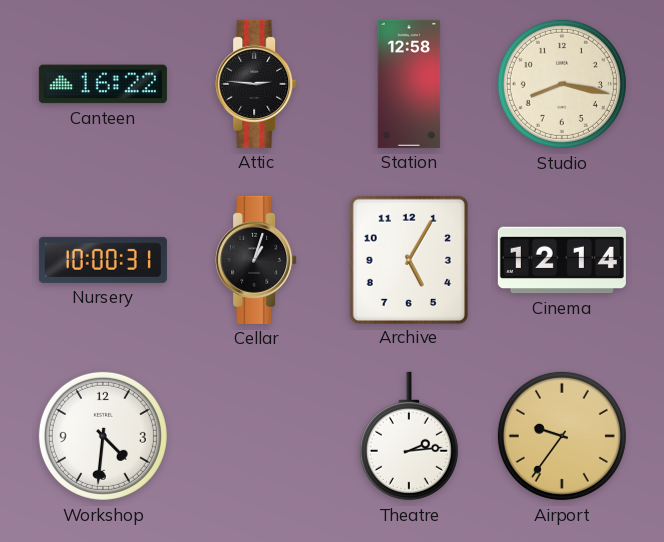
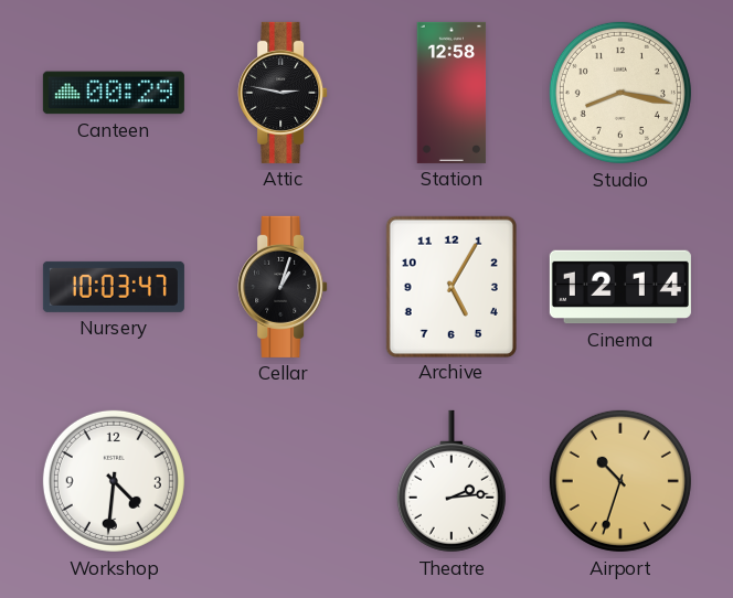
Canteen: 16:22 -> 00:29
Attic: 2:46 -> 2:47
Nursery: 10:00 -> 10:03
Airport: 9:36 -> 10:33
